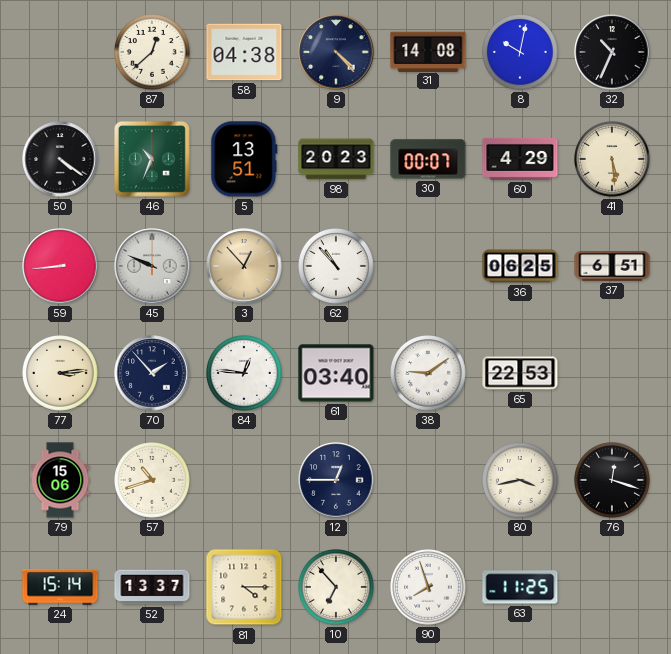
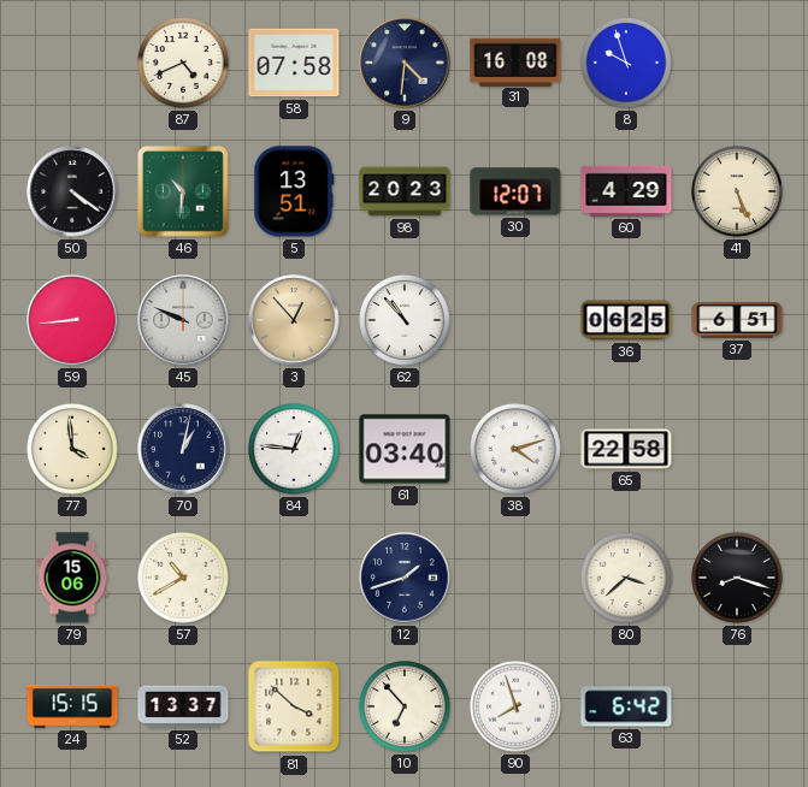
87: 12:38 -> 4:41
58: 04:38 -> 07:58
9: 4:23 -> 4:31
31: 14:08 -> 16:08
8: 10:02 -> 9:57
32: 10:34 -> none
46: 10:34 -> 10:31
30: 00:07 -> 12:07
41: 5:29 -> 5:26
77: 3:14 -> 3:59
70: 1:53 -> 1:02
38: 9:09 -> 4:12
65: 22:53 -> 22:58
57: 10:42 -> 10:40
12: 12:45 -> 1:42
80: 3:43 -> 3:38
76: 12:18 -> 8:18
24: 15:14 -> 15:15
81: 4:15 -> 3:52
63: 11:25 -> 6:42
